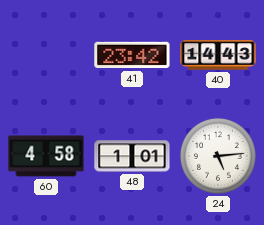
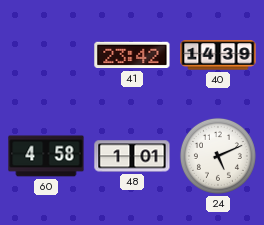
40: 14:43 -> 14:39
24: 5:14 -> 5:11
